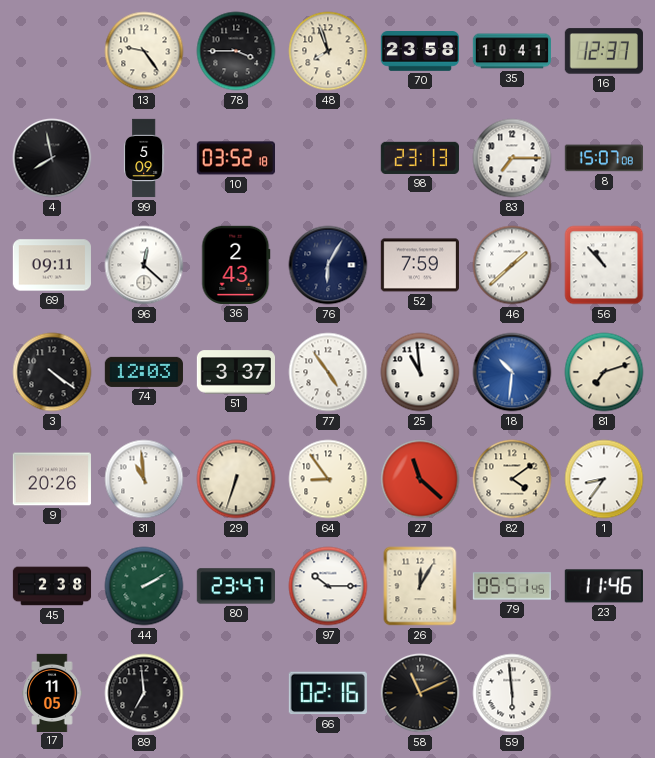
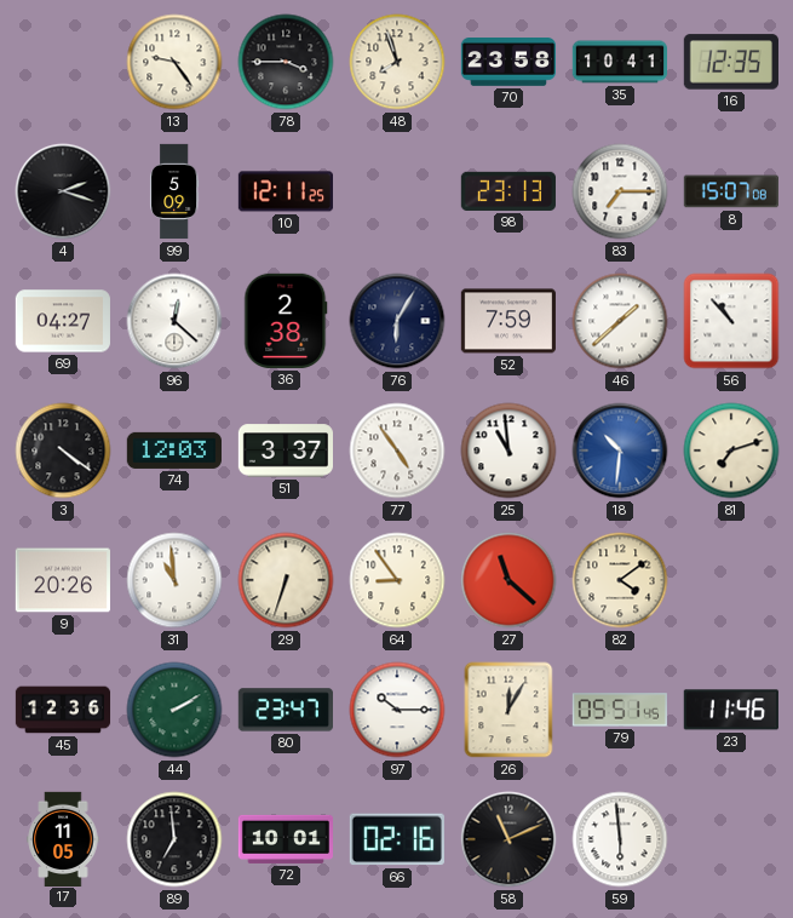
16: 12:37 -> 12:35
4: 7:58 -> 2:18
10: 03:52 -> 12:11
69: 09:11 -> 04:27
36: 2:43 -> 2:38
1: 8:36 -> none
45: 2:38 -> 12:36
72: none -> 10:01
